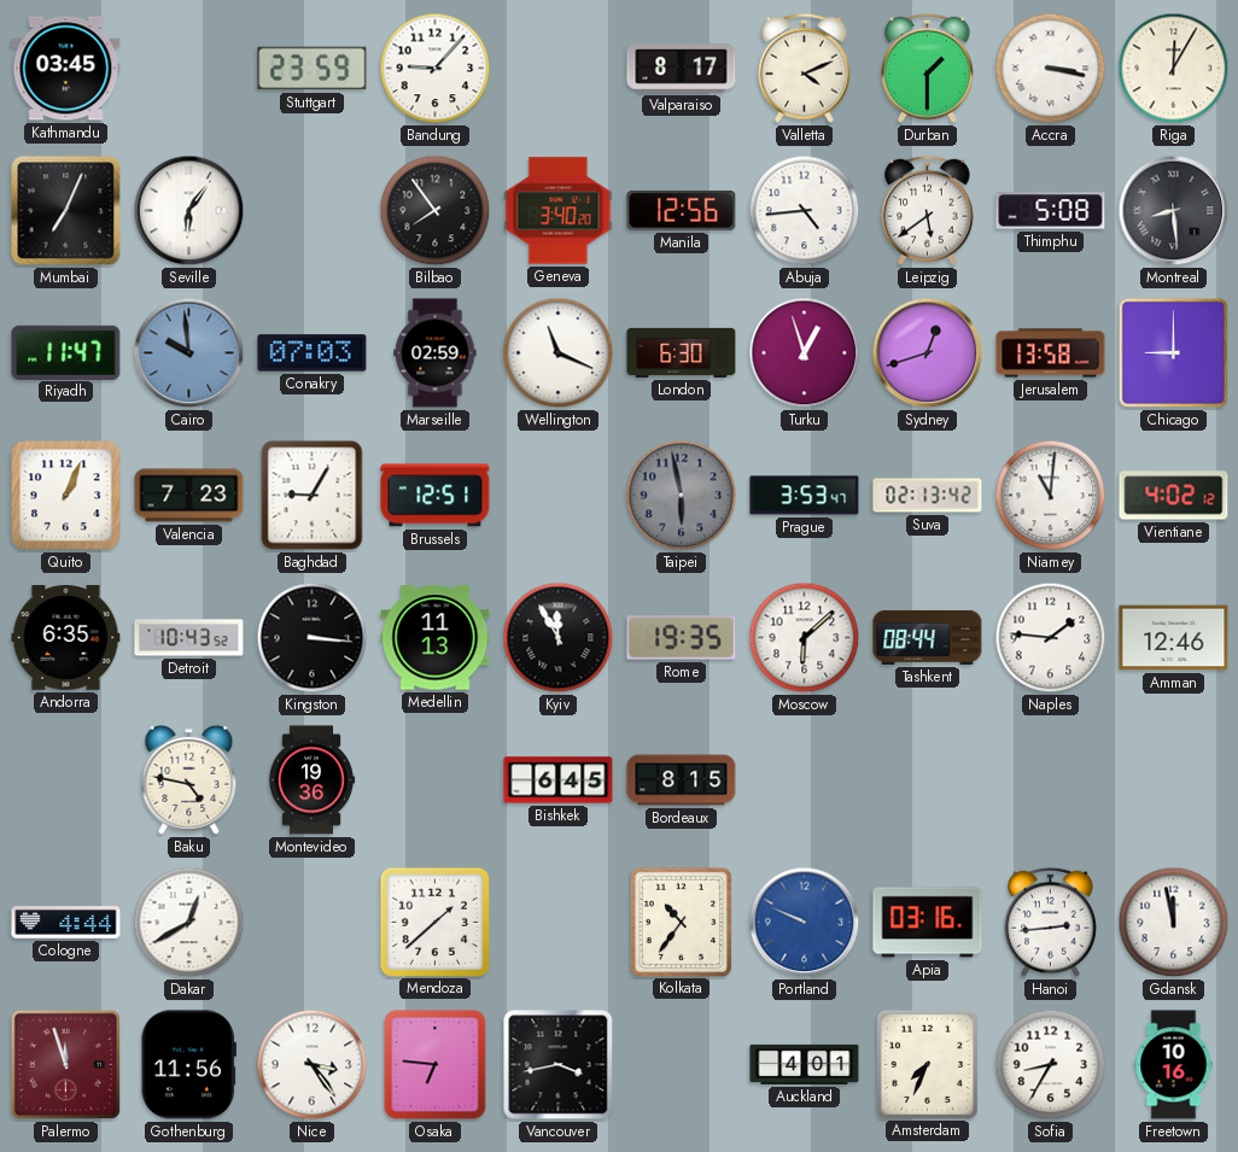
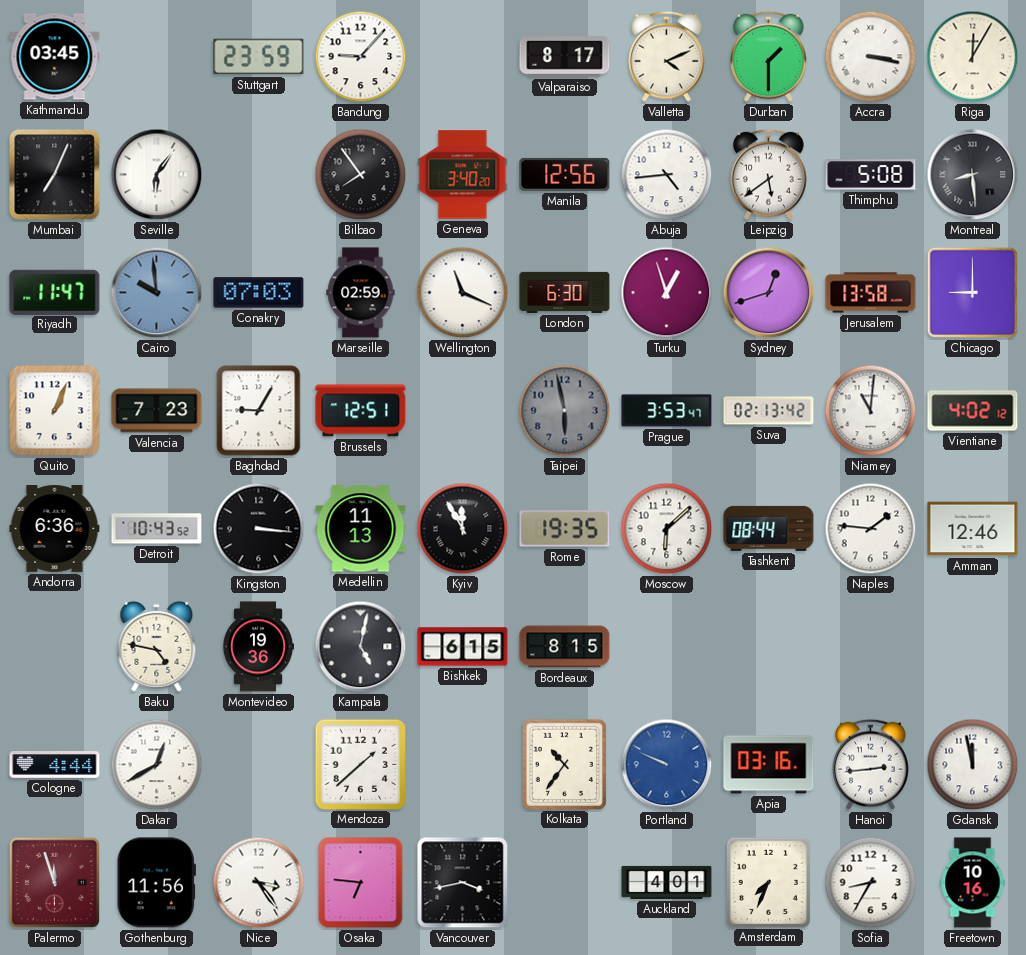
Andorra: 6:35 -> 6:36
Kampala: none -> 5:02
Bishkek: 6:45 -> 6:15
